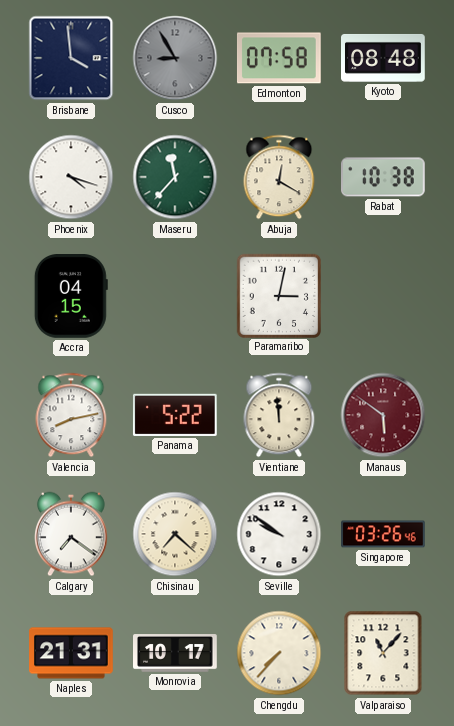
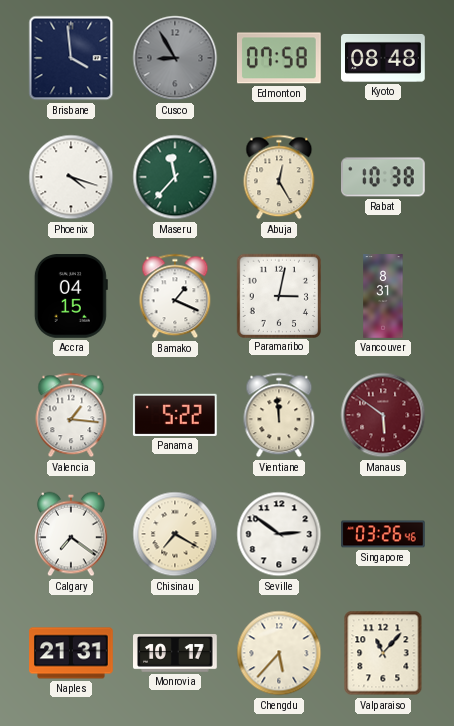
Abuja: 12:20 -> 12:25
Bamako: none -> 1:19
Vancouver: none -> 8:31
Valencia: 8:13 -> 1:16
Chisinau: 7:22 -> 7:20
Seville: 9:51 -> 2:51
Chengdu: 7:37 -> 5:37
